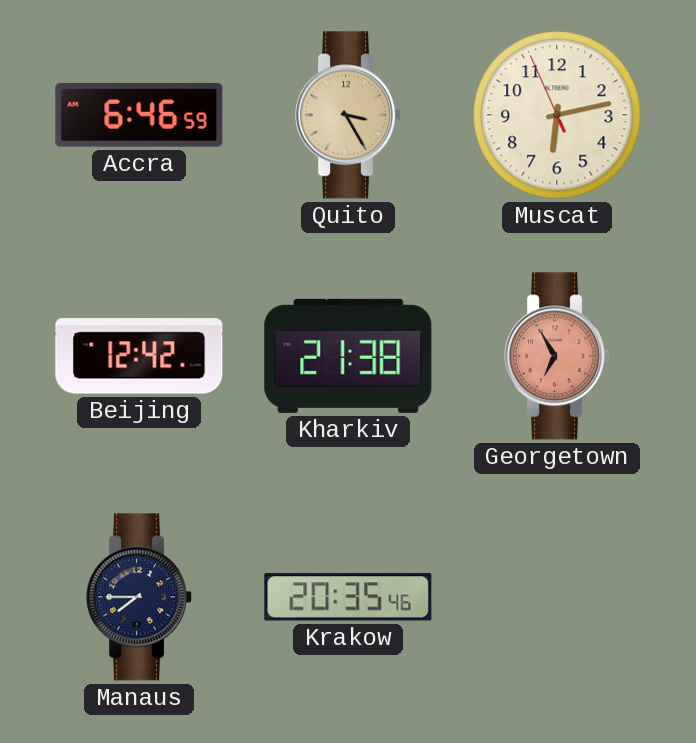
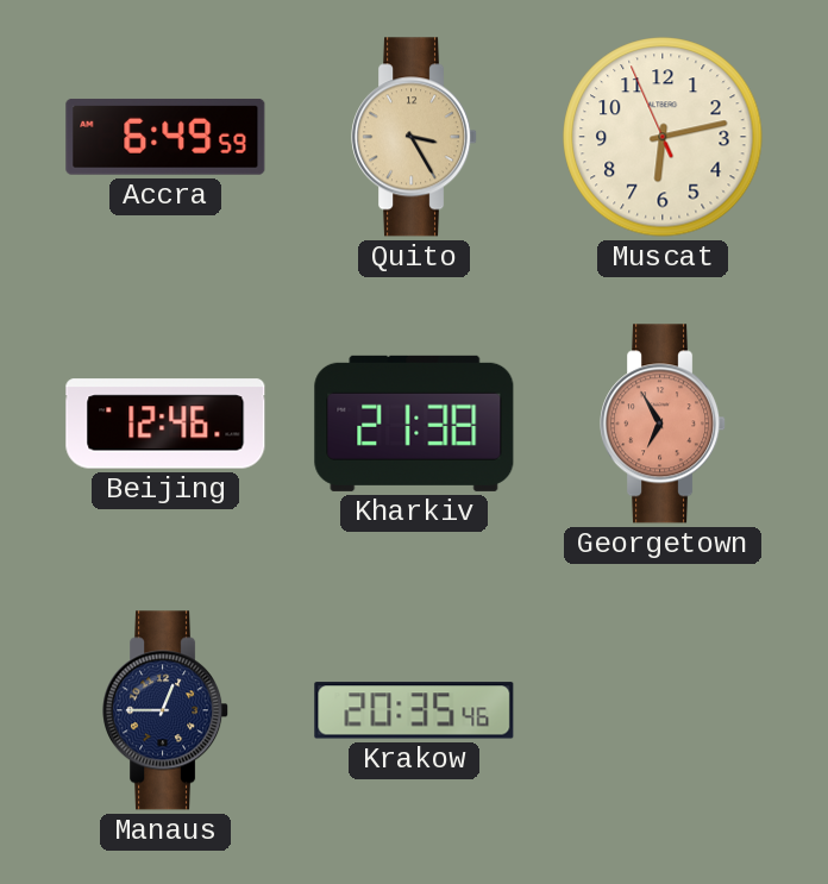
Accra: 6:46 -> 6:49
Beijing: 12:42 -> 12:46
Manaus: 7:45 -> 12:45
